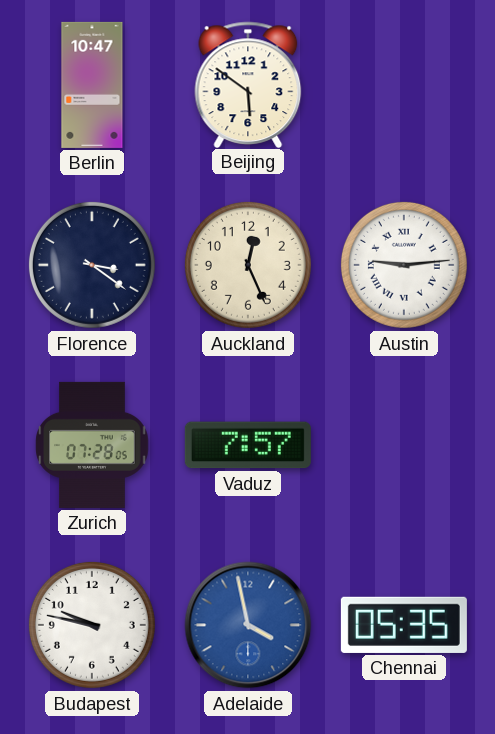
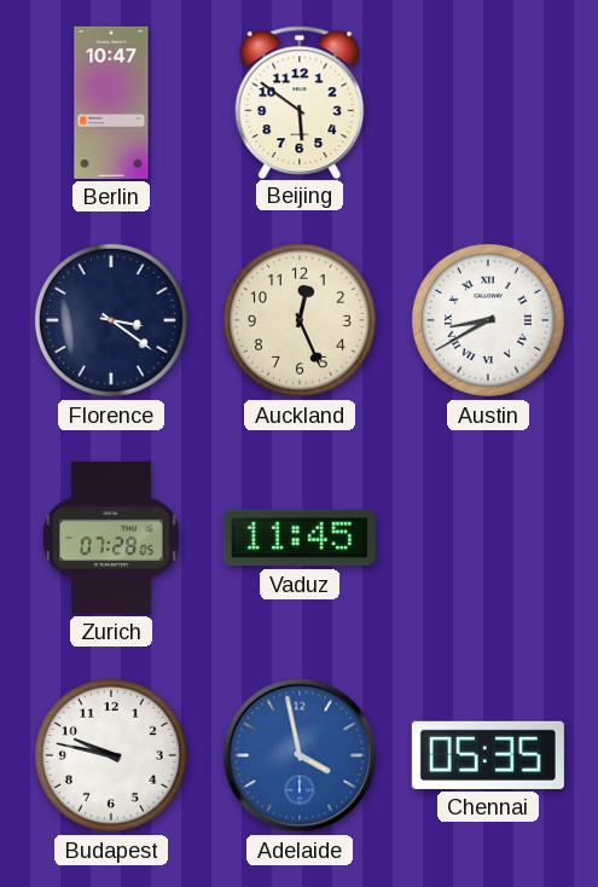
Austin: 9:14 -> 8:40
Vaduz: 7:57 -> 11:45
